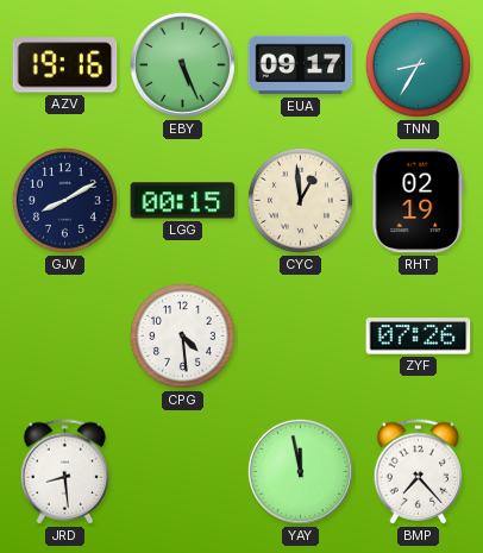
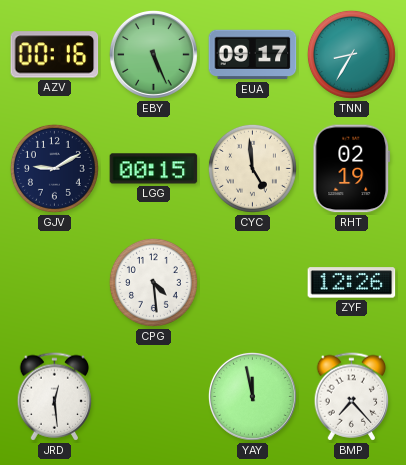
AZV: 19:16 -> 00:16
GJV: 8:10 -> 9:10
CYC: 12:59 -> 4:59
ZYF: 07:26 -> 12:26
JRD: 8:29 -> 12:29
